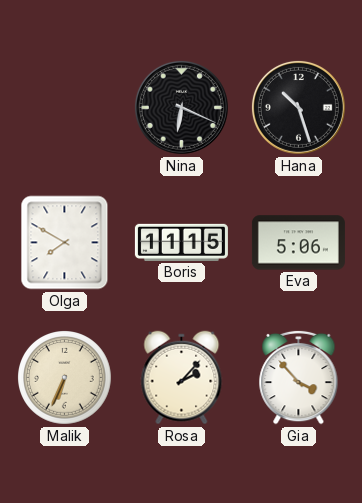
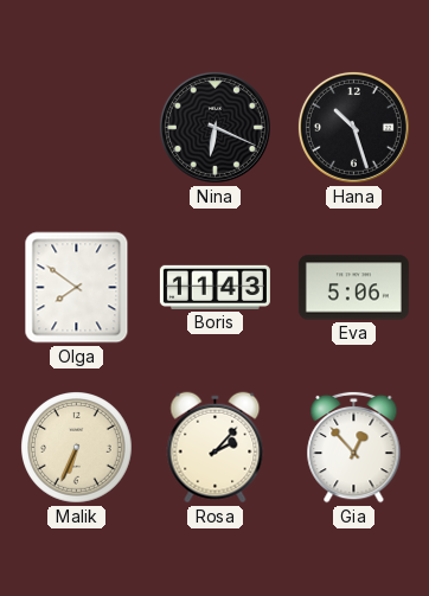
Olga: 7:50 -> 7:51
Boris: 11:15 -> 11:43
Gia: 3:53 -> 12:53
